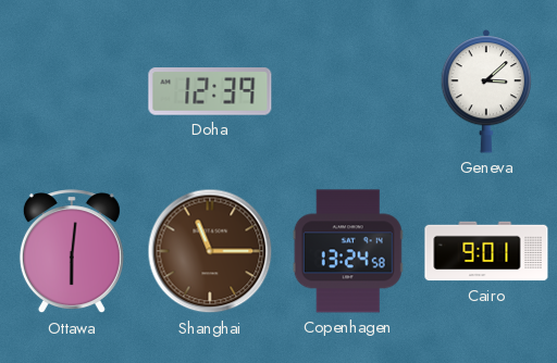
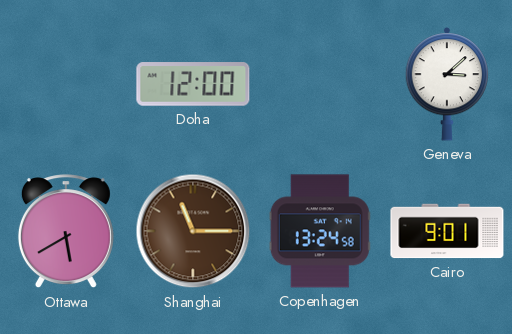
Doha: 12:39 -> 12:00
Ottawa: 6:01 -> 5:40
